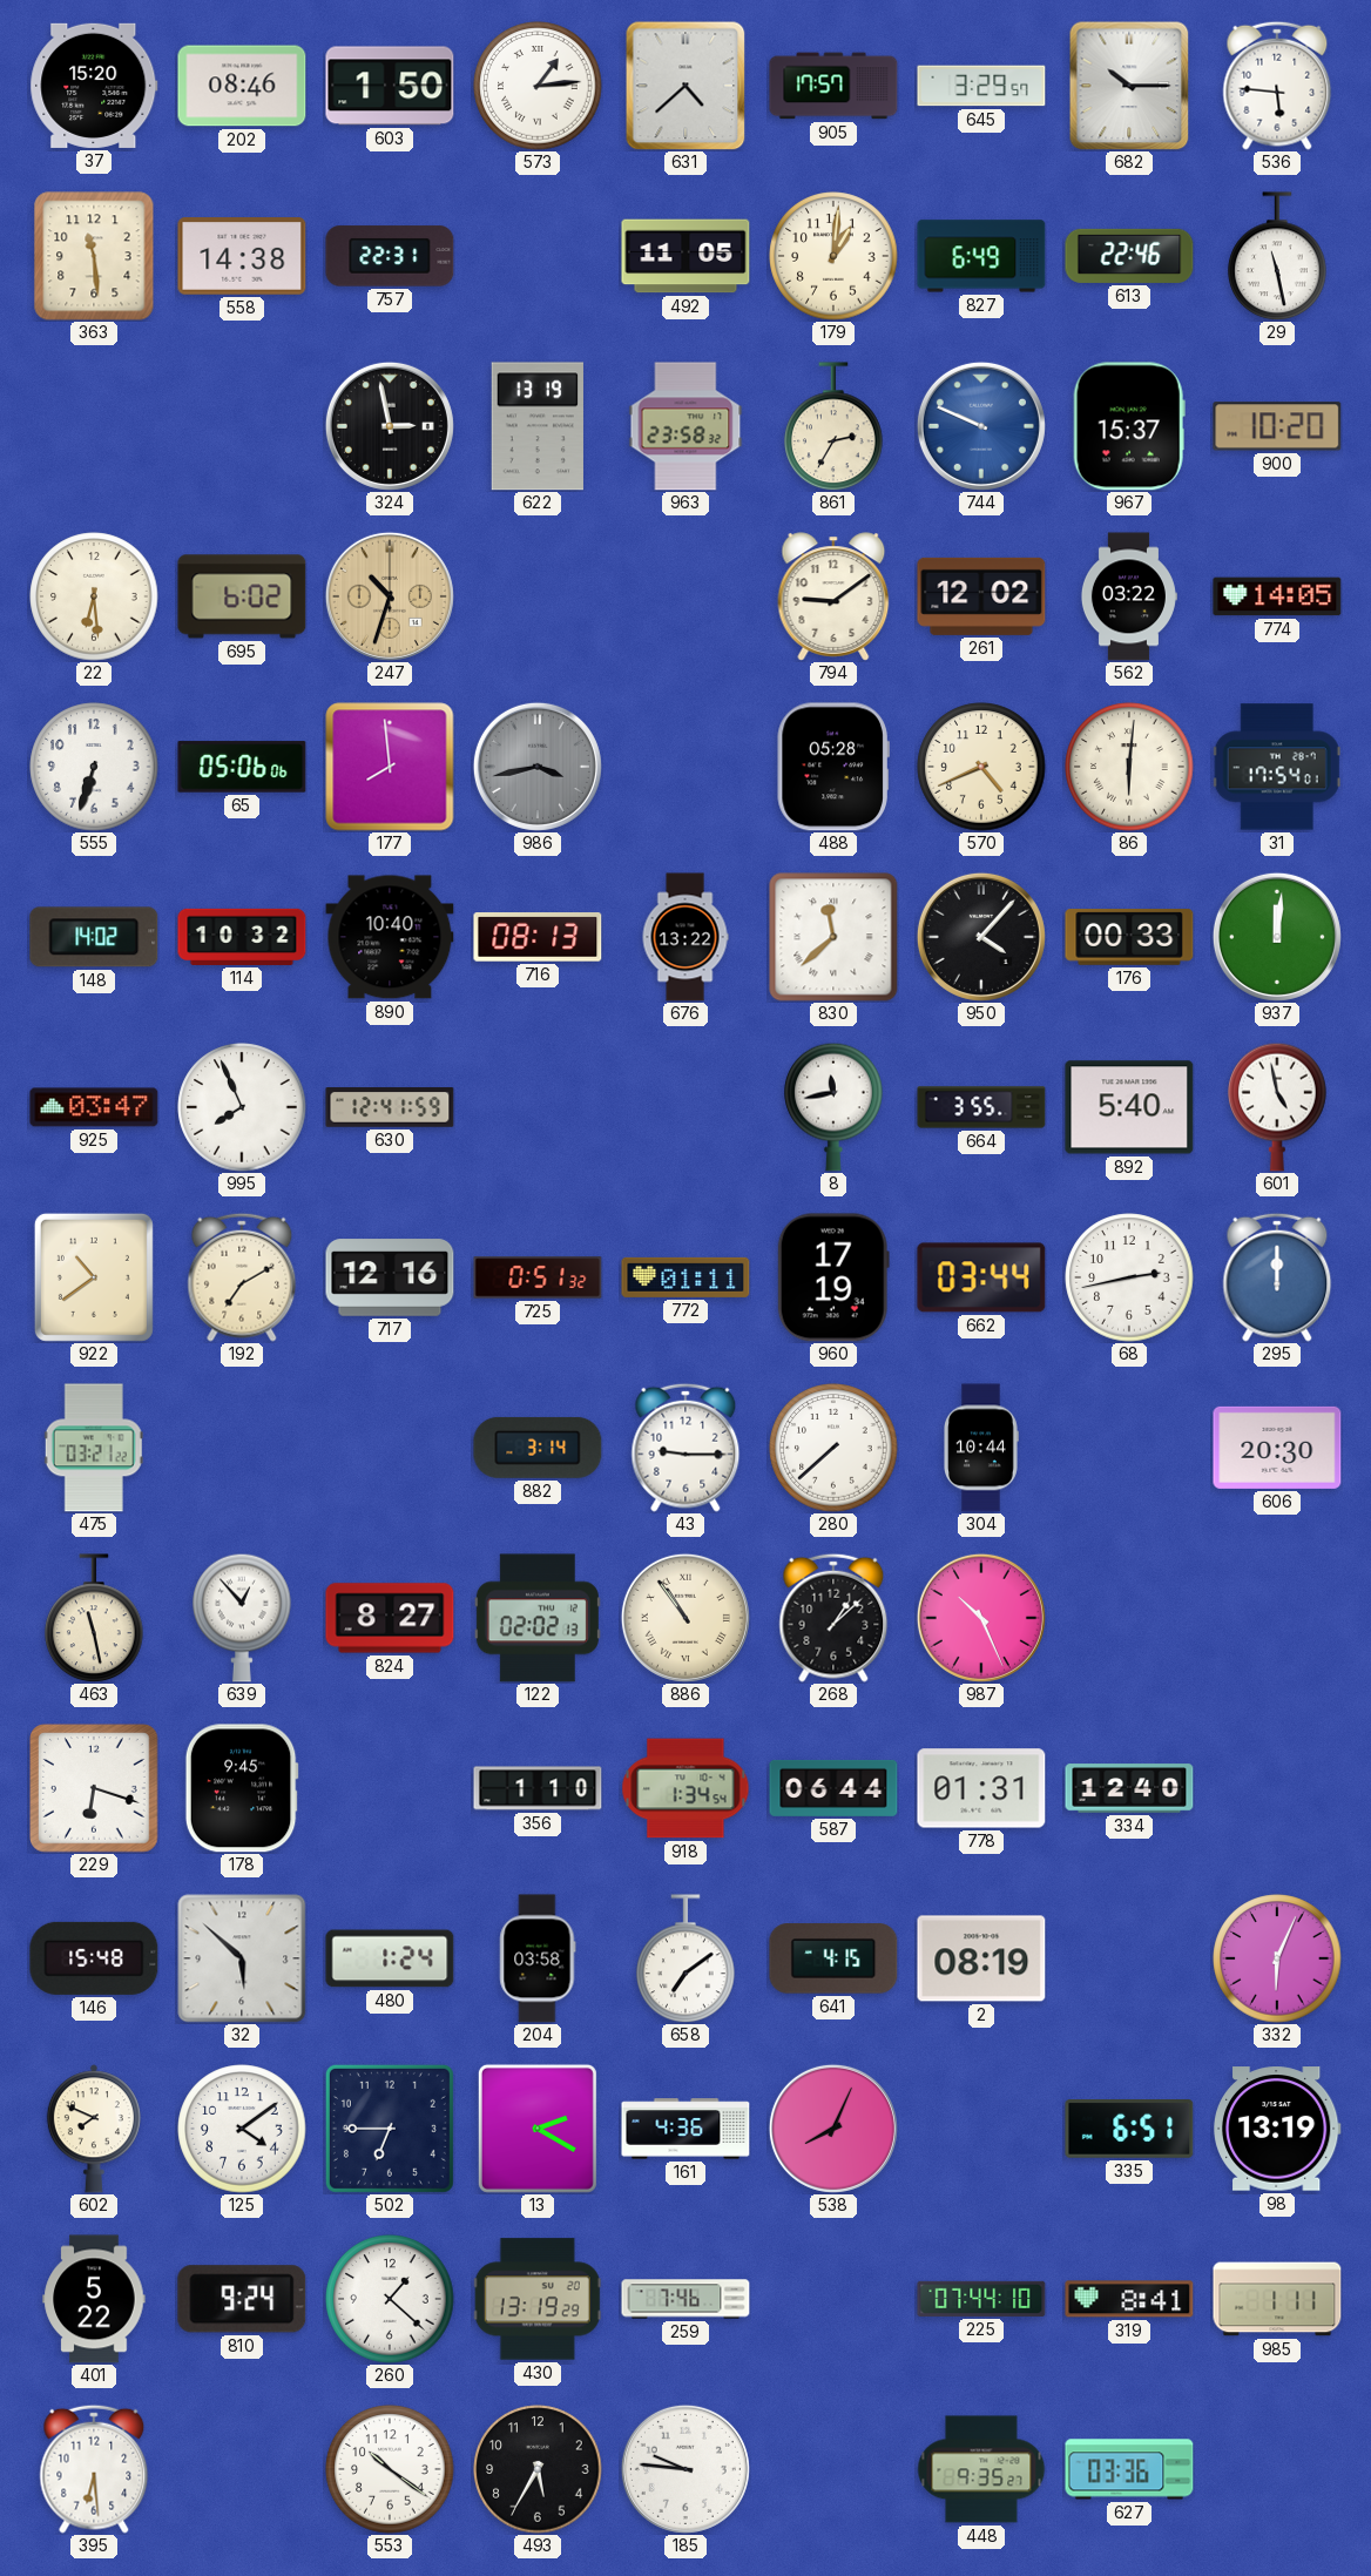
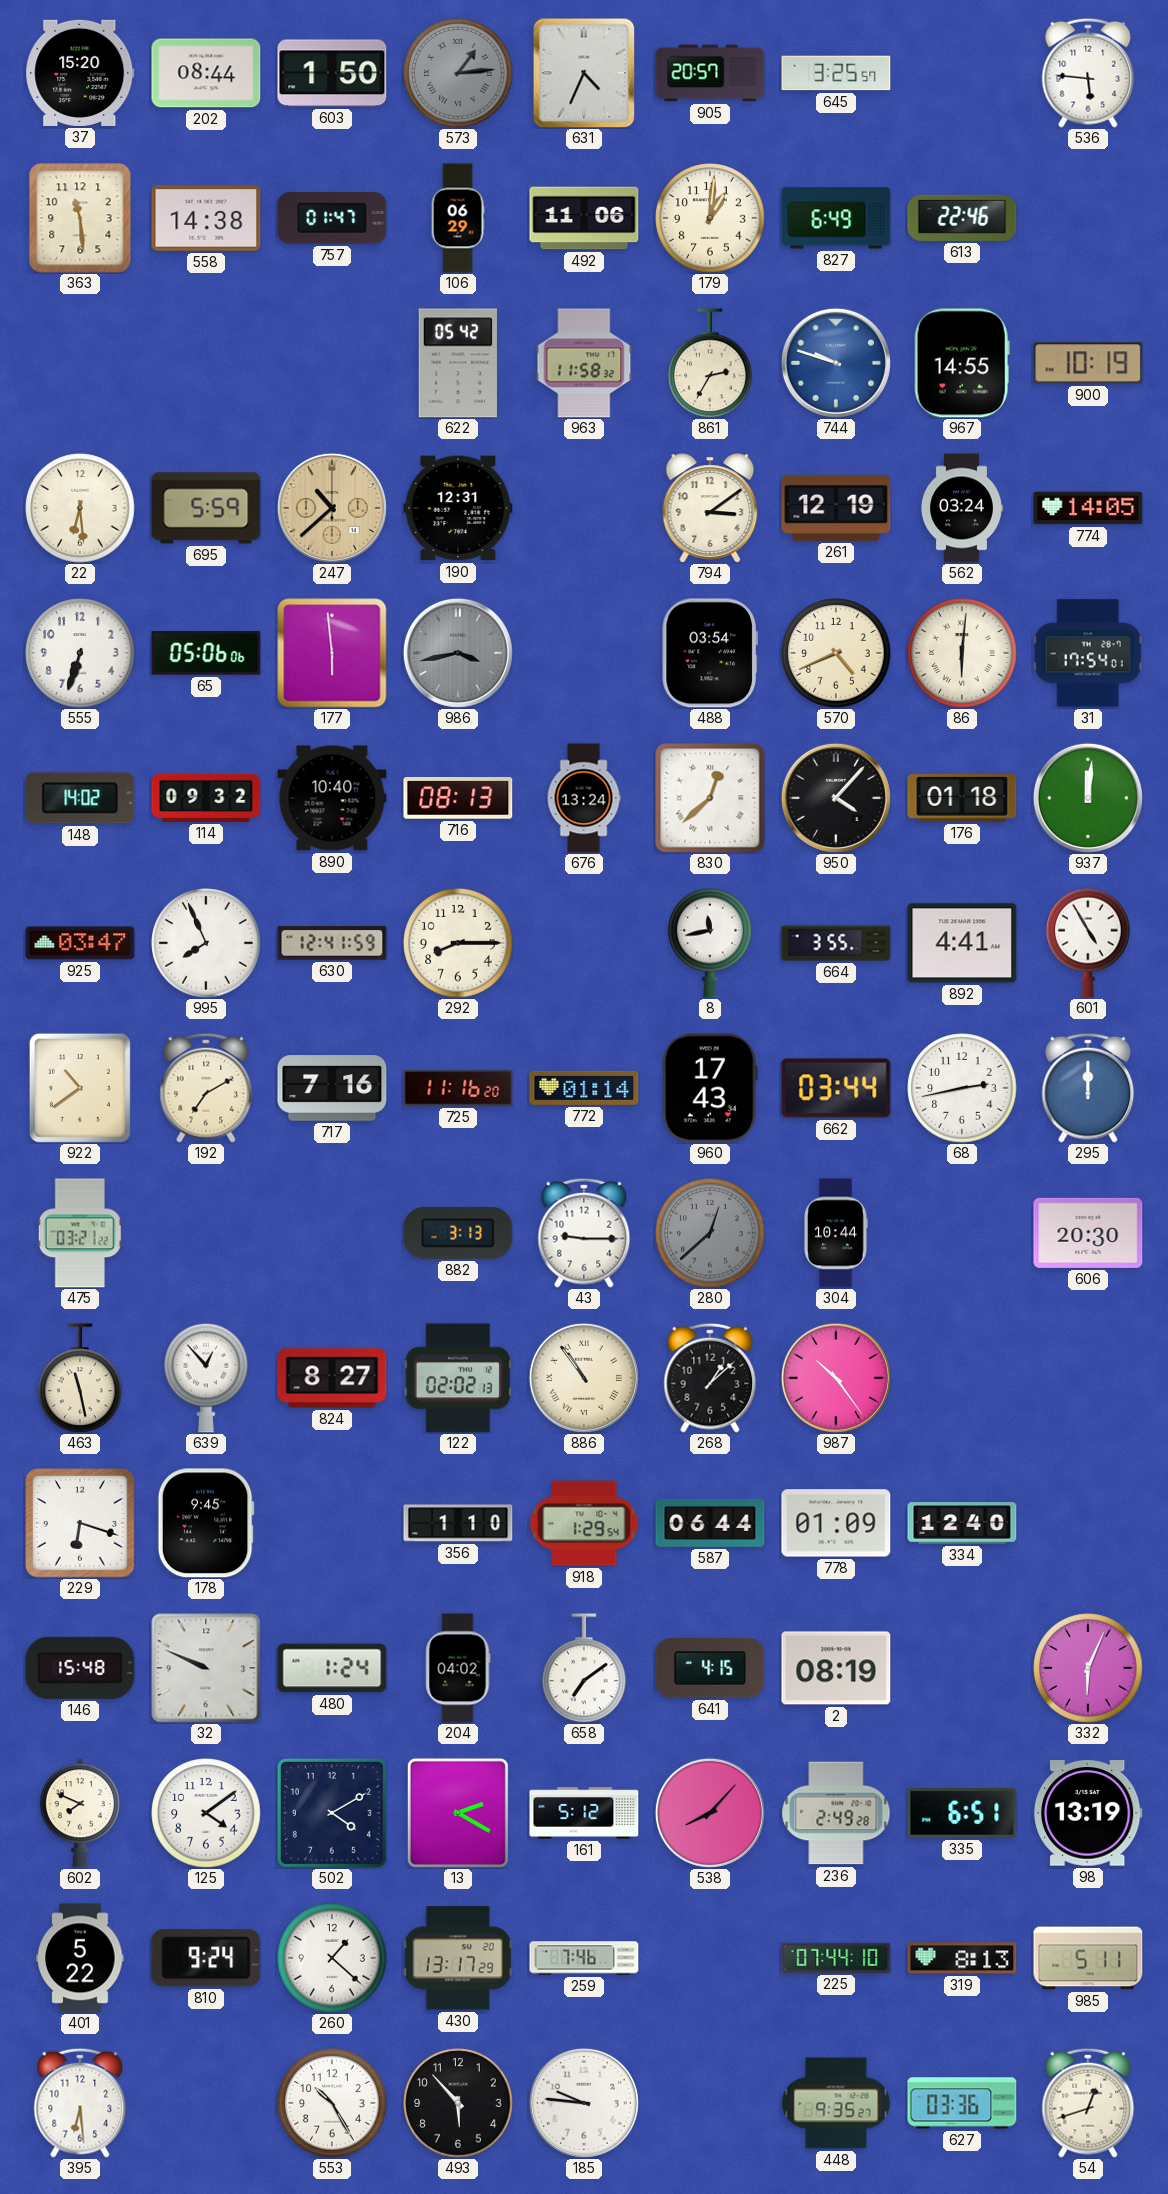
202: 08:46 -> 08:44
573 dial: white -> grey
631: 4:38 -> 4:34
905: 17:57 -> 20:57
645: 3:29 -> 3:25
682: 10:15 -> none
757: 22:31 -> 01:47
106: none -> 06:29
492: 11:05 -> 11:06
29: 11:28 -> none
324: 2:58 -> none
622: 13:19 -> 05:42
963: 23:58 -> 11:58
744: 9:49 -> 9:48
967: 15:37 -> 14:55
900: 10:20 -> 10:19
695: 6:02 -> 5:59
247: 10:33 -> 10:38
190: none -> 12:31
794: 9:09 -> 3:09
261: 12:02 -> 12:19
562: 03:22 -> 03:24
177: 7:59 -> 5:59
488: 05:28 -> 03:54
114: 10:32 -> 09:32
676: 13:22 -> 13:24
830: 11:38 -> 12:38
176: 00:33 -> 01:18
292: none -> 8:15
892: 5:40 -> 4:41
601: 4:58 -> 4:55
717: 12:16 -> 7:16
725: 0:51 -> 11:16
772: 01:11 -> 01:14
960: 17:19 -> 17:43
882: 3:14 -> 3:13
280: 7:38 -> 12:38
280 dial: white -> grey
987: 10:26 -> 10:24
918: 1:34 -> 1:29
778: 01:31 -> 01:09
32: 5:52 -> 9:49
204: 03:58 -> 04:02
502: 6:45 -> 4:10
161: 4:36 -> 5:12
538: 8:04 -> 8:07
236: none -> 2:49
430: 13:19 -> 13:17
319: 8:41 -> 8:13
985: 1:11 -> 5:11
553: 10:21 -> 10:25
493: 5:35 -> 5:53
54: none -> 12:42
